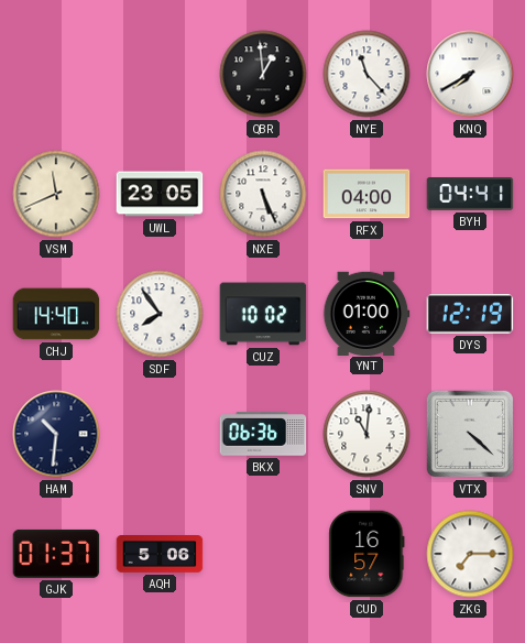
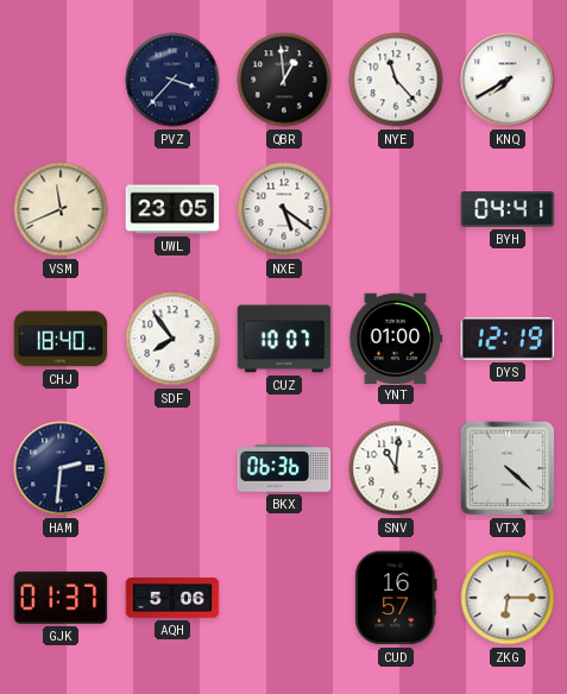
PVZ: none -> 3:37
NXE: 5:26 -> 5:21
RFX: 04:00 -> none
CHJ: 14:40 -> 18:40
CUZ: 10:02 -> 10:07
HAM: 10:31 -> 2:31
ZKG: 7:15 -> 6:15
